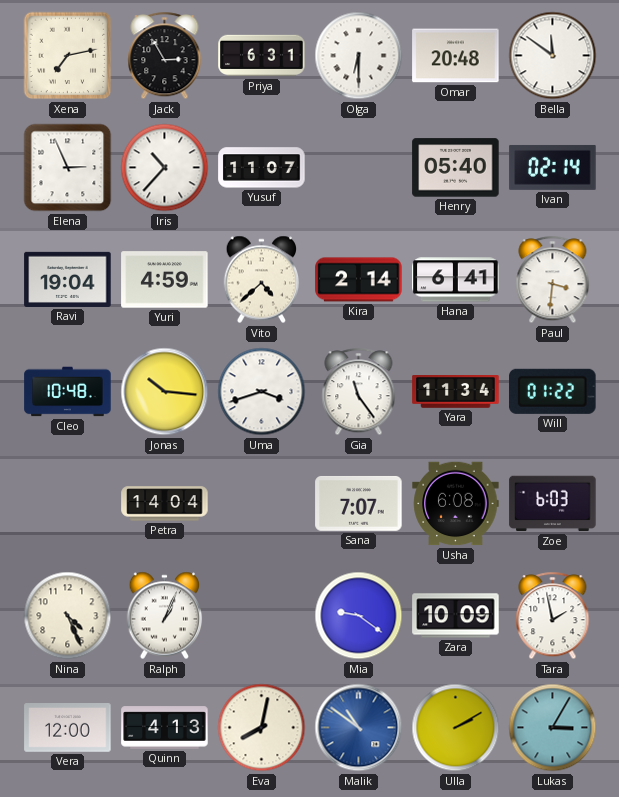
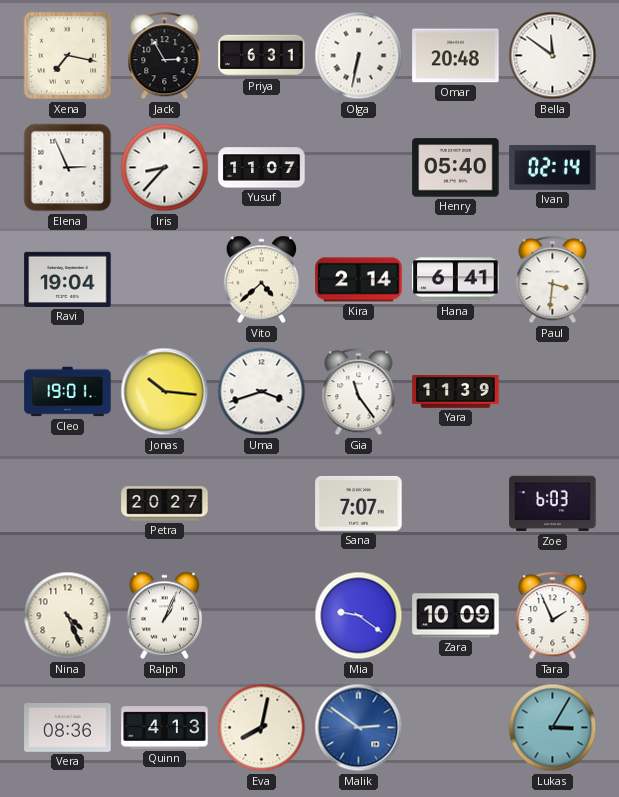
Xena: 7:13 -> 7:17
Olga: 6:30 -> 6:32
Iris: 10:37 -> 8:37
Yuri: 4:59 -> none
Cleo: 10:48 -> 19:01
Yara: 11:34 -> 11:39
Will: 01:22 -> none
Petra: 14:04 -> 20:27
Usha: 6:08 -> none
Tara: 1:58 -> 1:56
Vera: 12:00 -> 08:36
Malik: 10:51 -> 2:51
Ulla: 2:10 -> none
